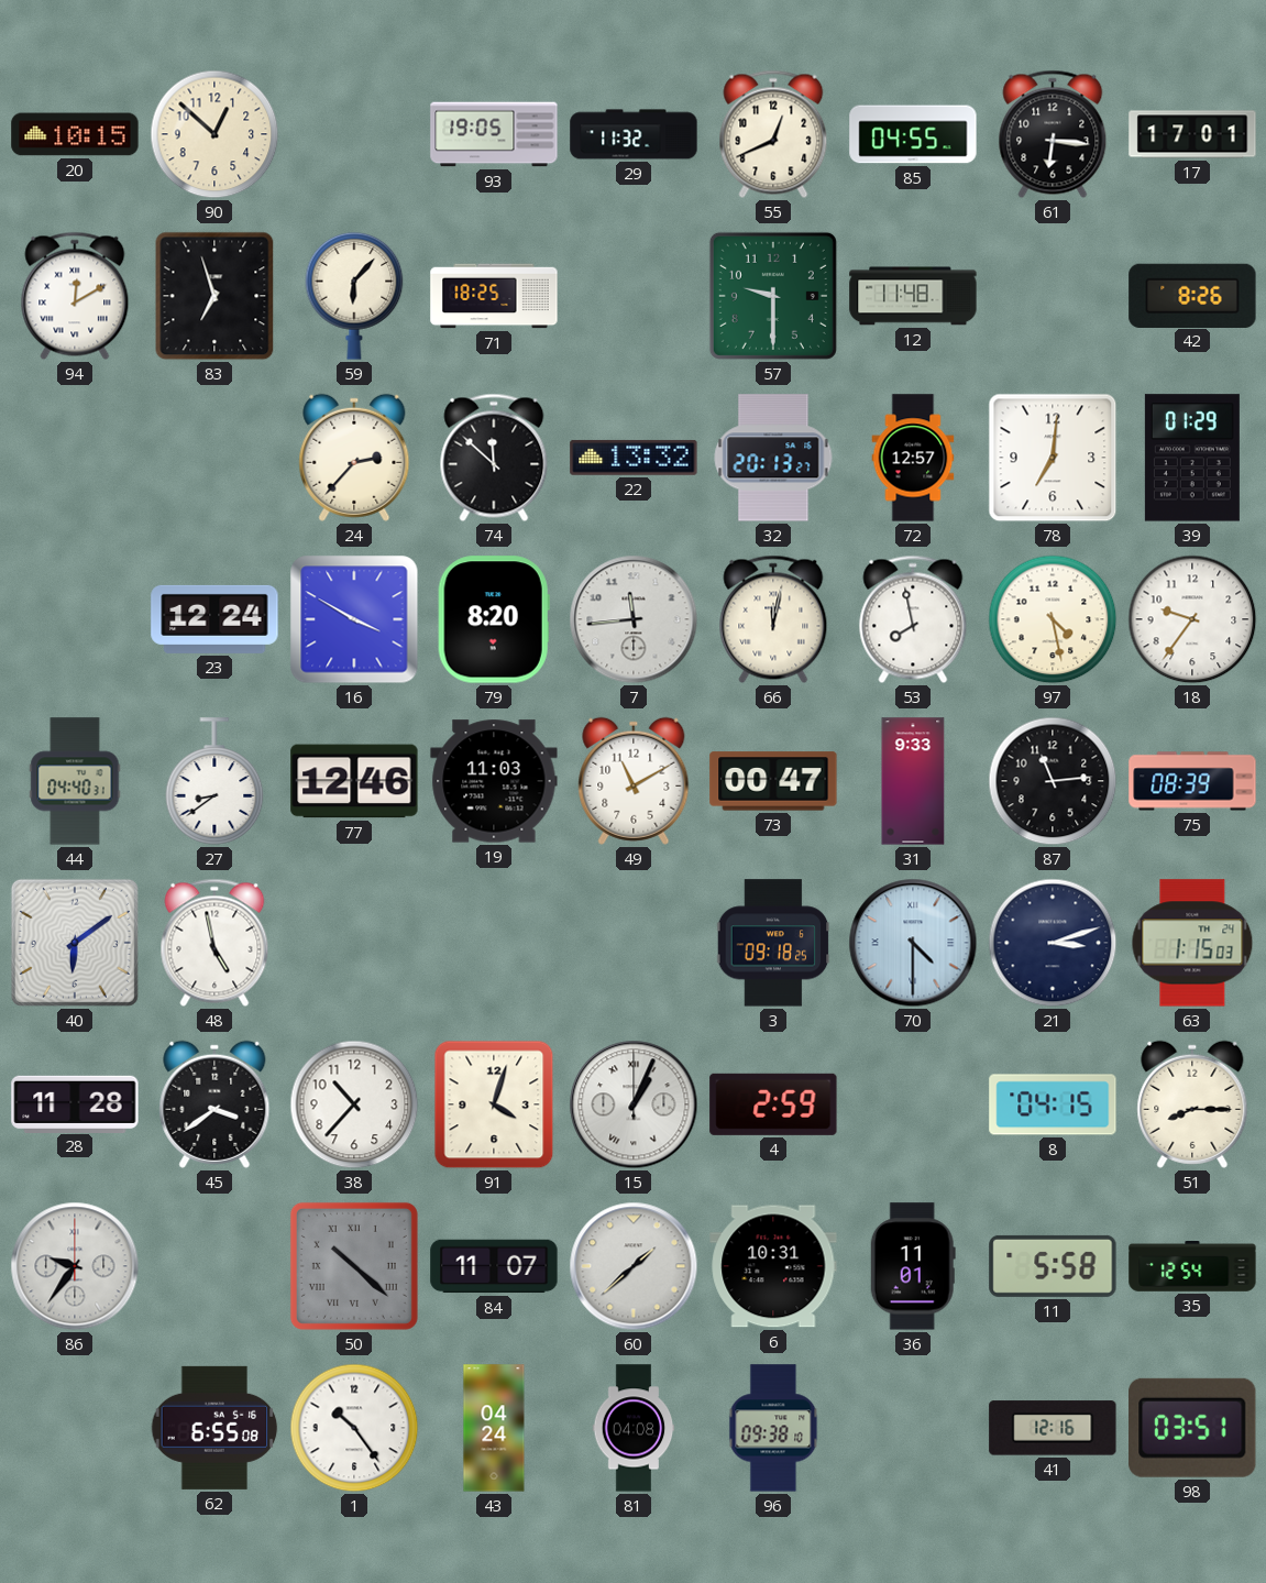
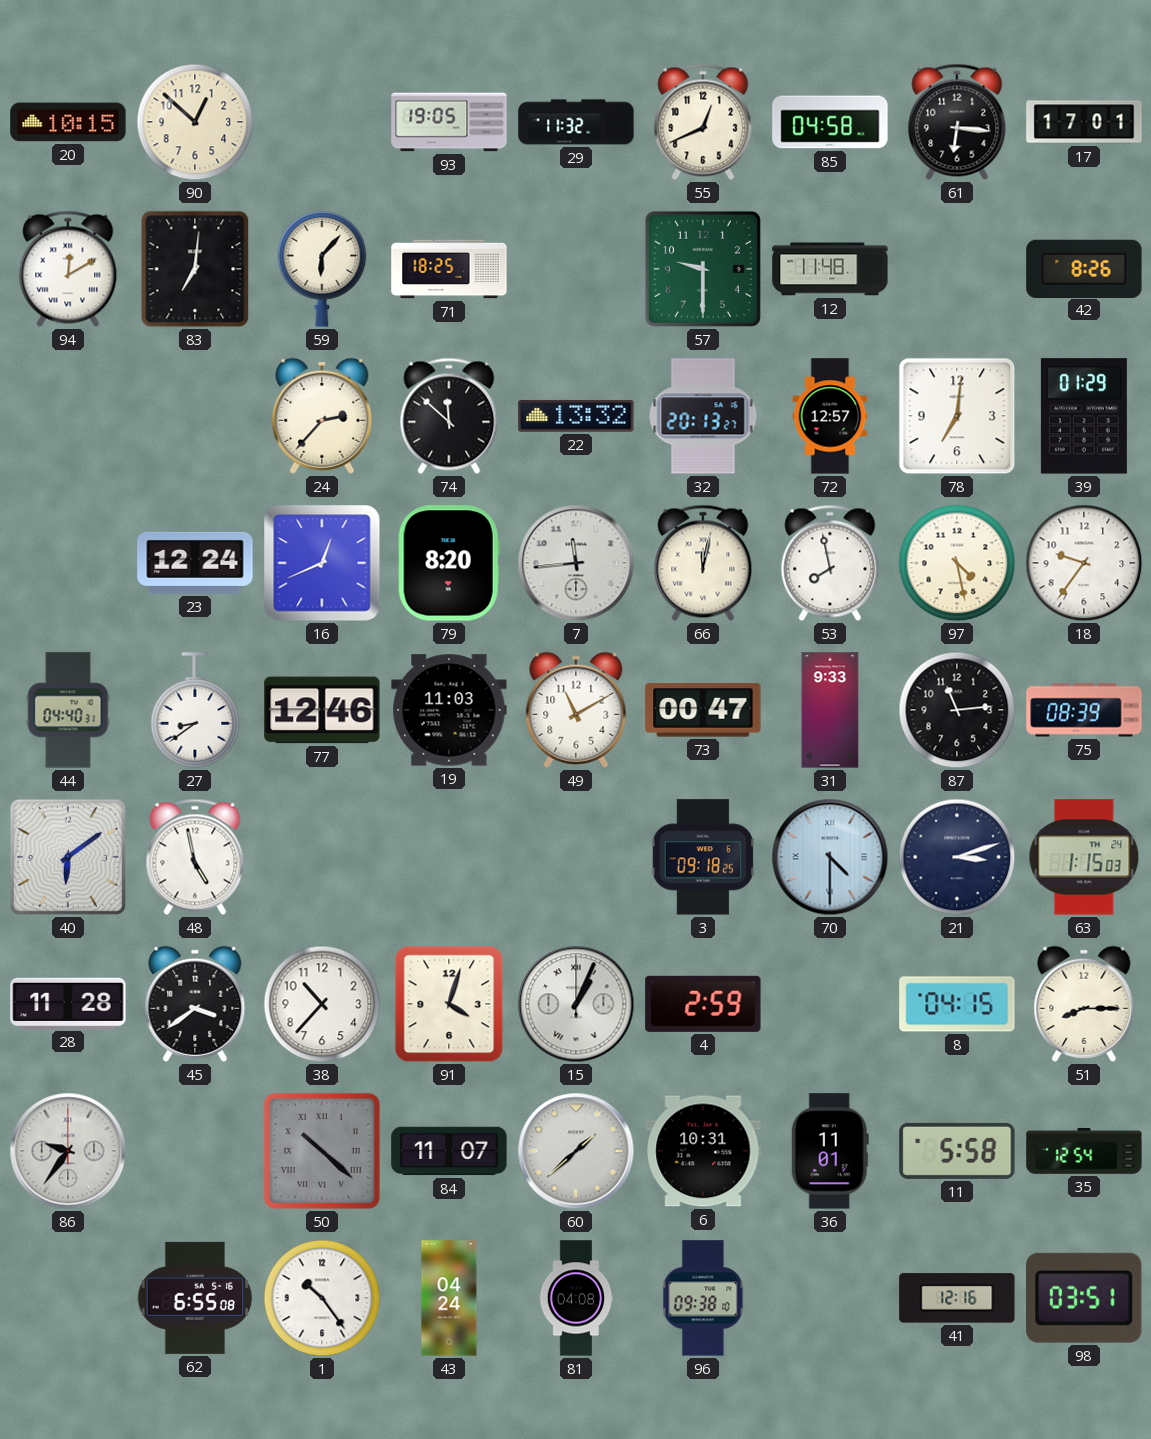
85: 04:55 -> 04:58
83: 6:57 -> 7:01
16: 3:50 -> 12:41
